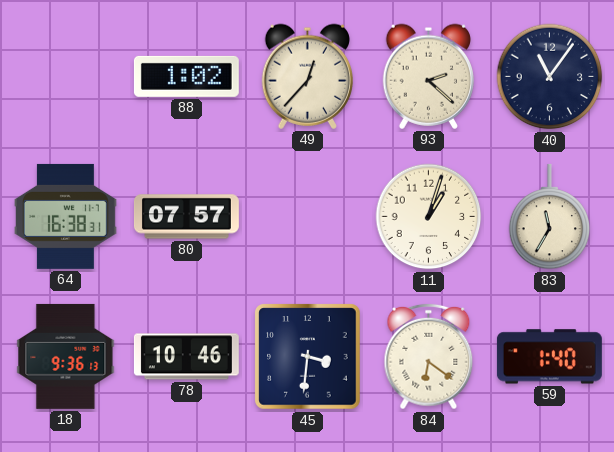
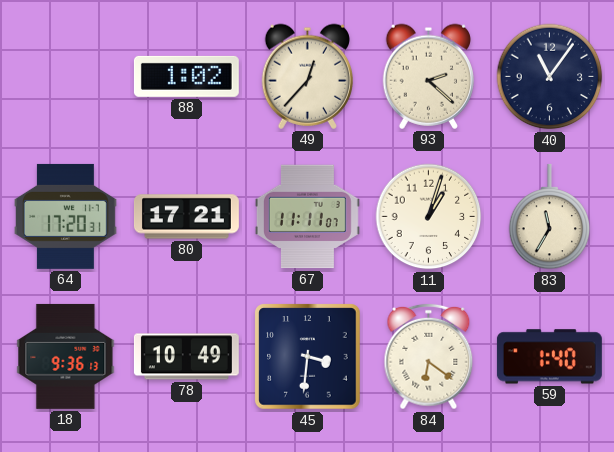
64: 16:38 -> 17:20
80: 07:57 -> 17:21
67: none -> 11:11
78: 10:46 -> 10:49
